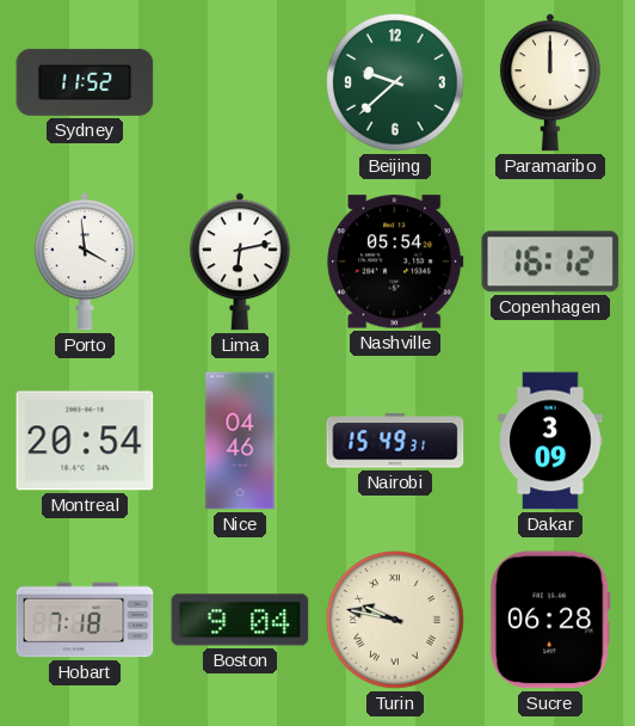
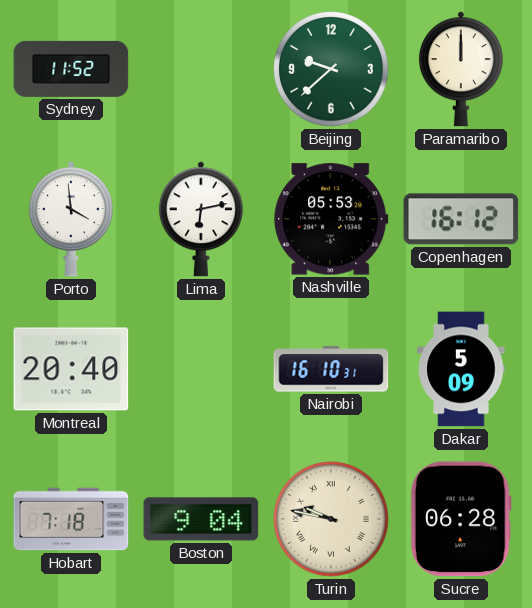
Nashville: 05:54 -> 05:53
Montreal: 20:54 -> 20:40
Nice: 04:46 -> none
Nairobi: 15:49 -> 16:10
Dakar: 3:09 -> 5:09
